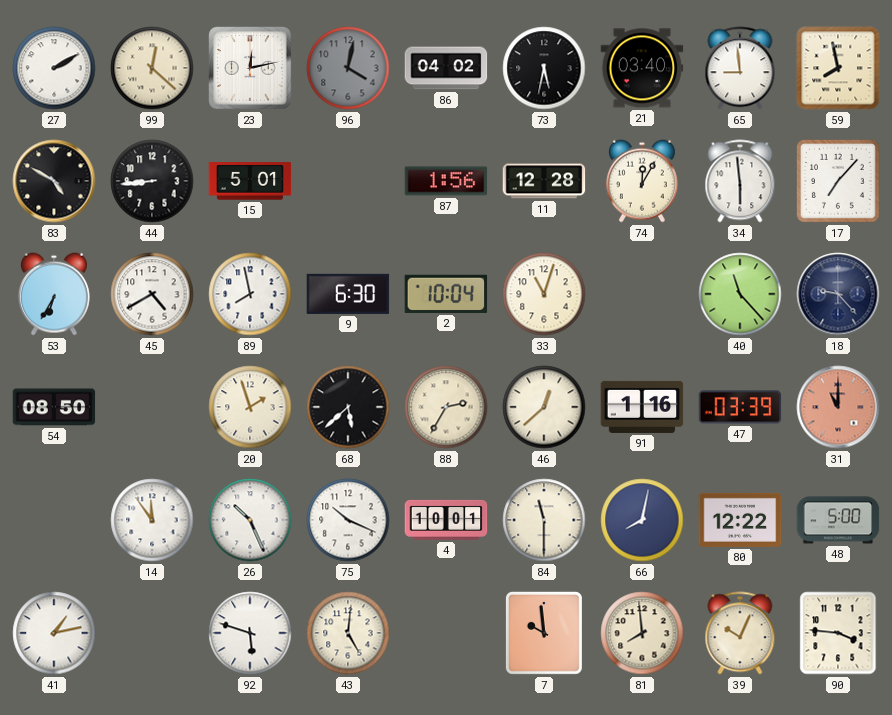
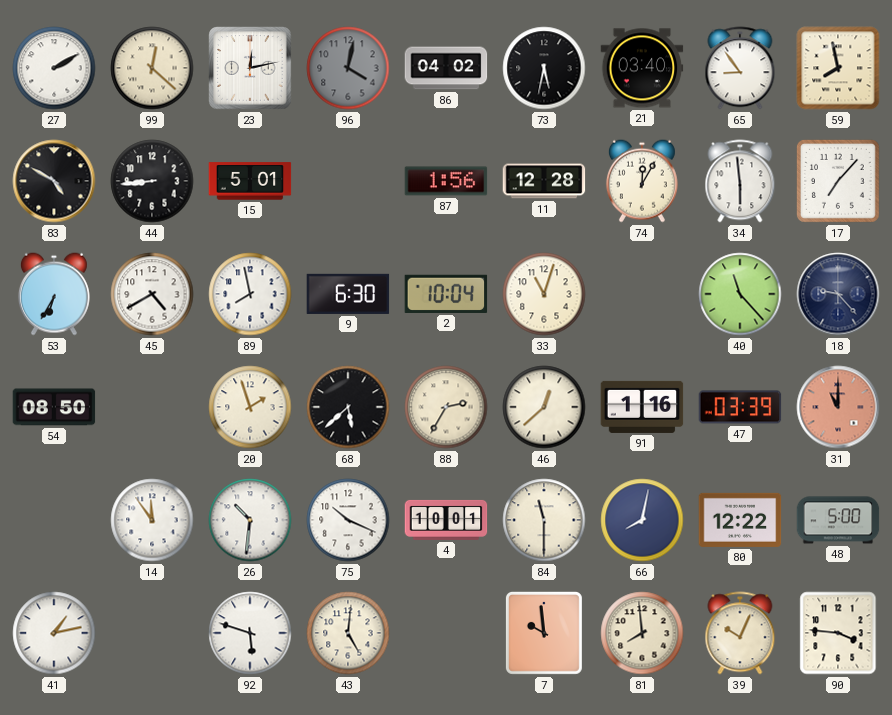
65: 8:59 -> 8:54
26: 10:26 -> 10:31
